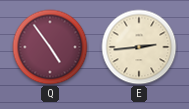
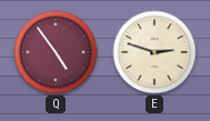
E: 2:44 -> 2:48
